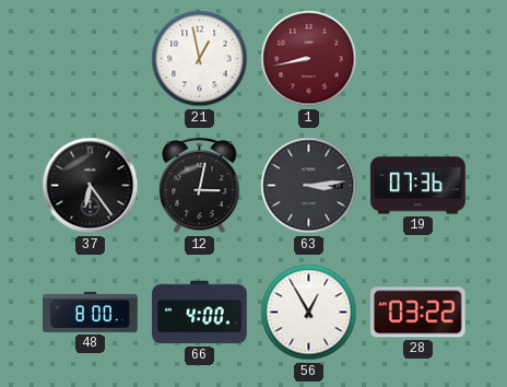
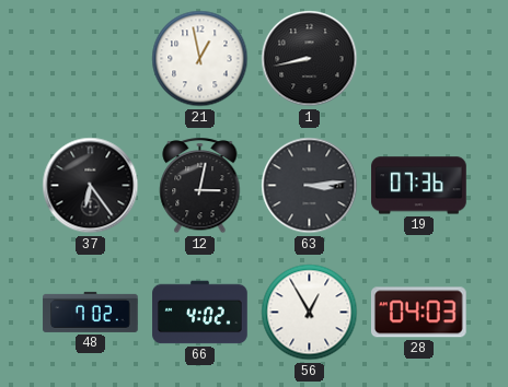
1 dial: burgundy -> black
48: 8:00 -> 7:02
66: 4:00 -> 4:02
28: 03:22 -> 04:03
